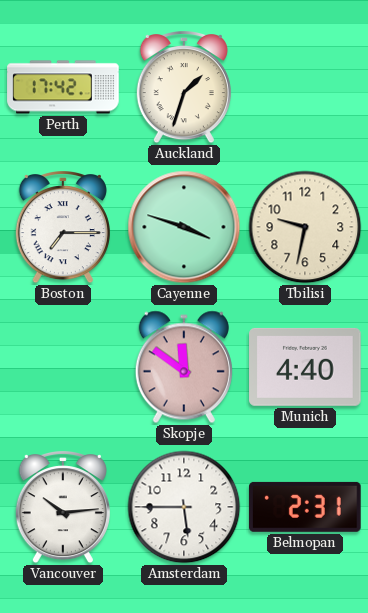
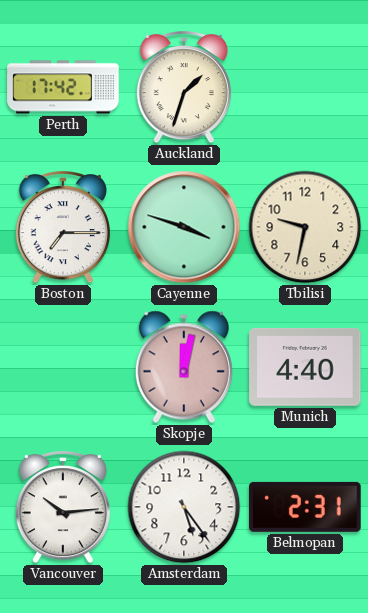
Skopje: 11:51 -> 12:02
Amsterdam: 5:45 -> 5:24
